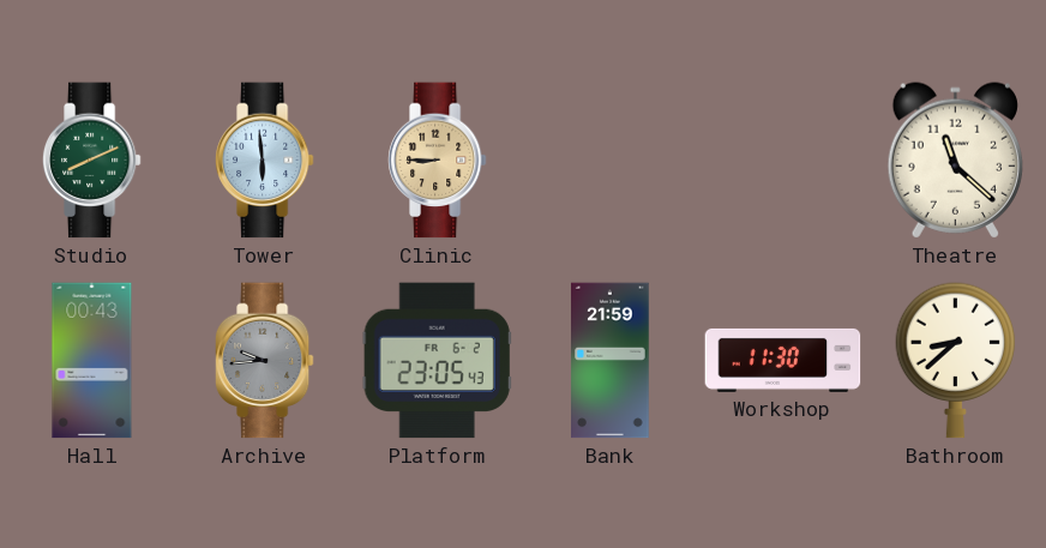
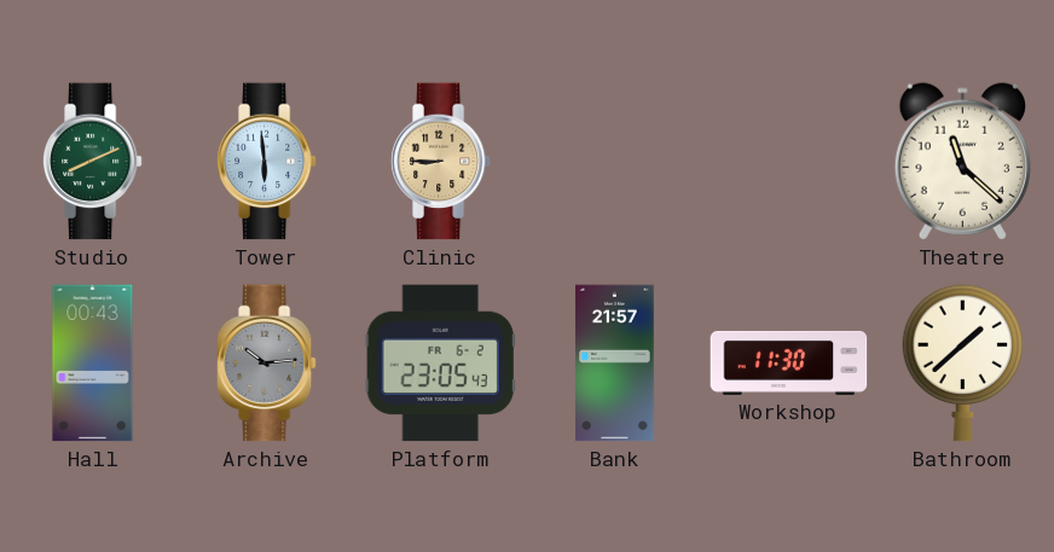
Archive: 9:44 -> 10:14
Bank: 21:59 -> 21:57
Bathroom: 8:38 -> 1:38
